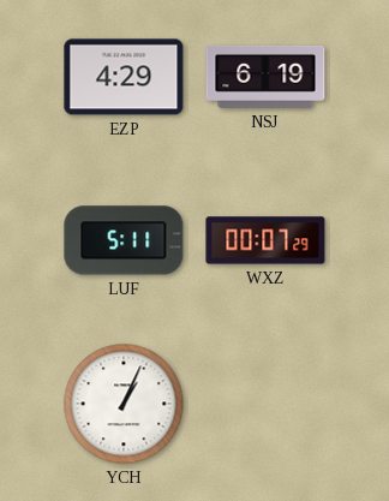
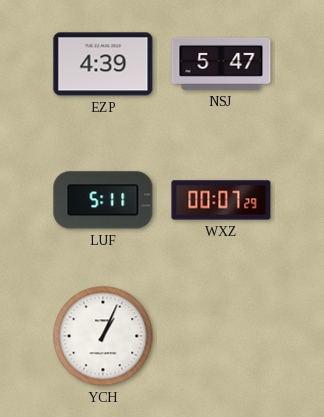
EZP: 4:29 -> 4:39
NSJ: 6:19 -> 5:47
